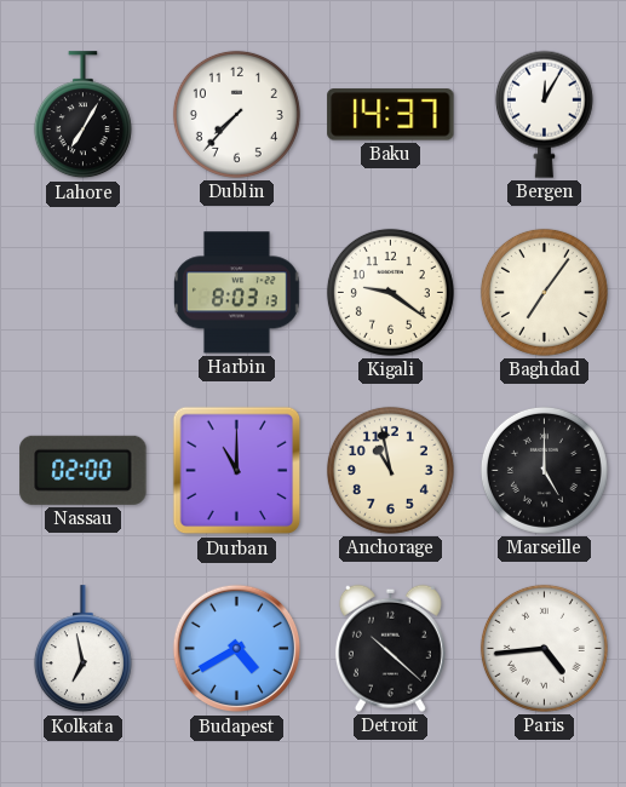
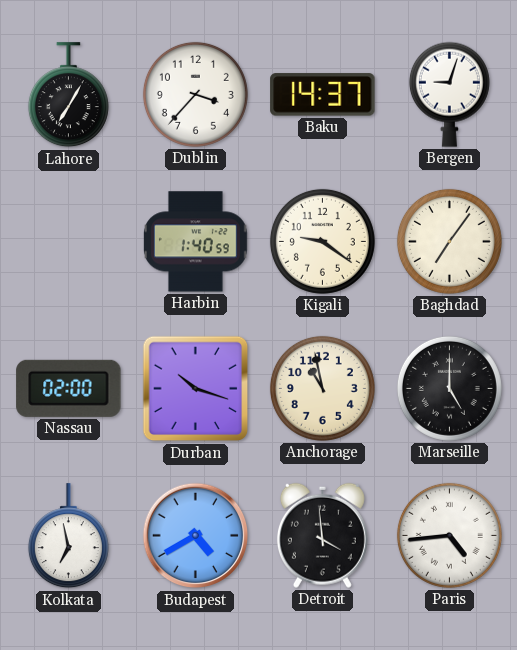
Dublin: 7:37 -> 3:37
Bergen: 12:05 -> 9:03
Harbin: 8:03 -> 1:40
Durban: 11:00 -> 10:18
Detroit: 10:22 -> 3:59
